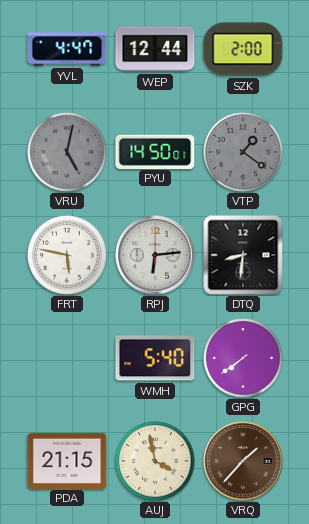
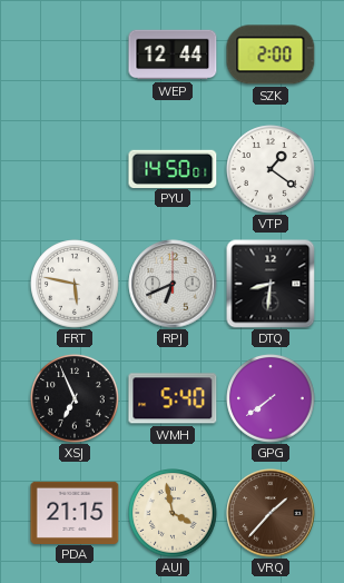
YVL: 4:47 -> none
VRU: 5:02 -> none
VTP dial: grey -> white
RPJ: 6:14 -> 6:41
XSJ: none -> 6:56
